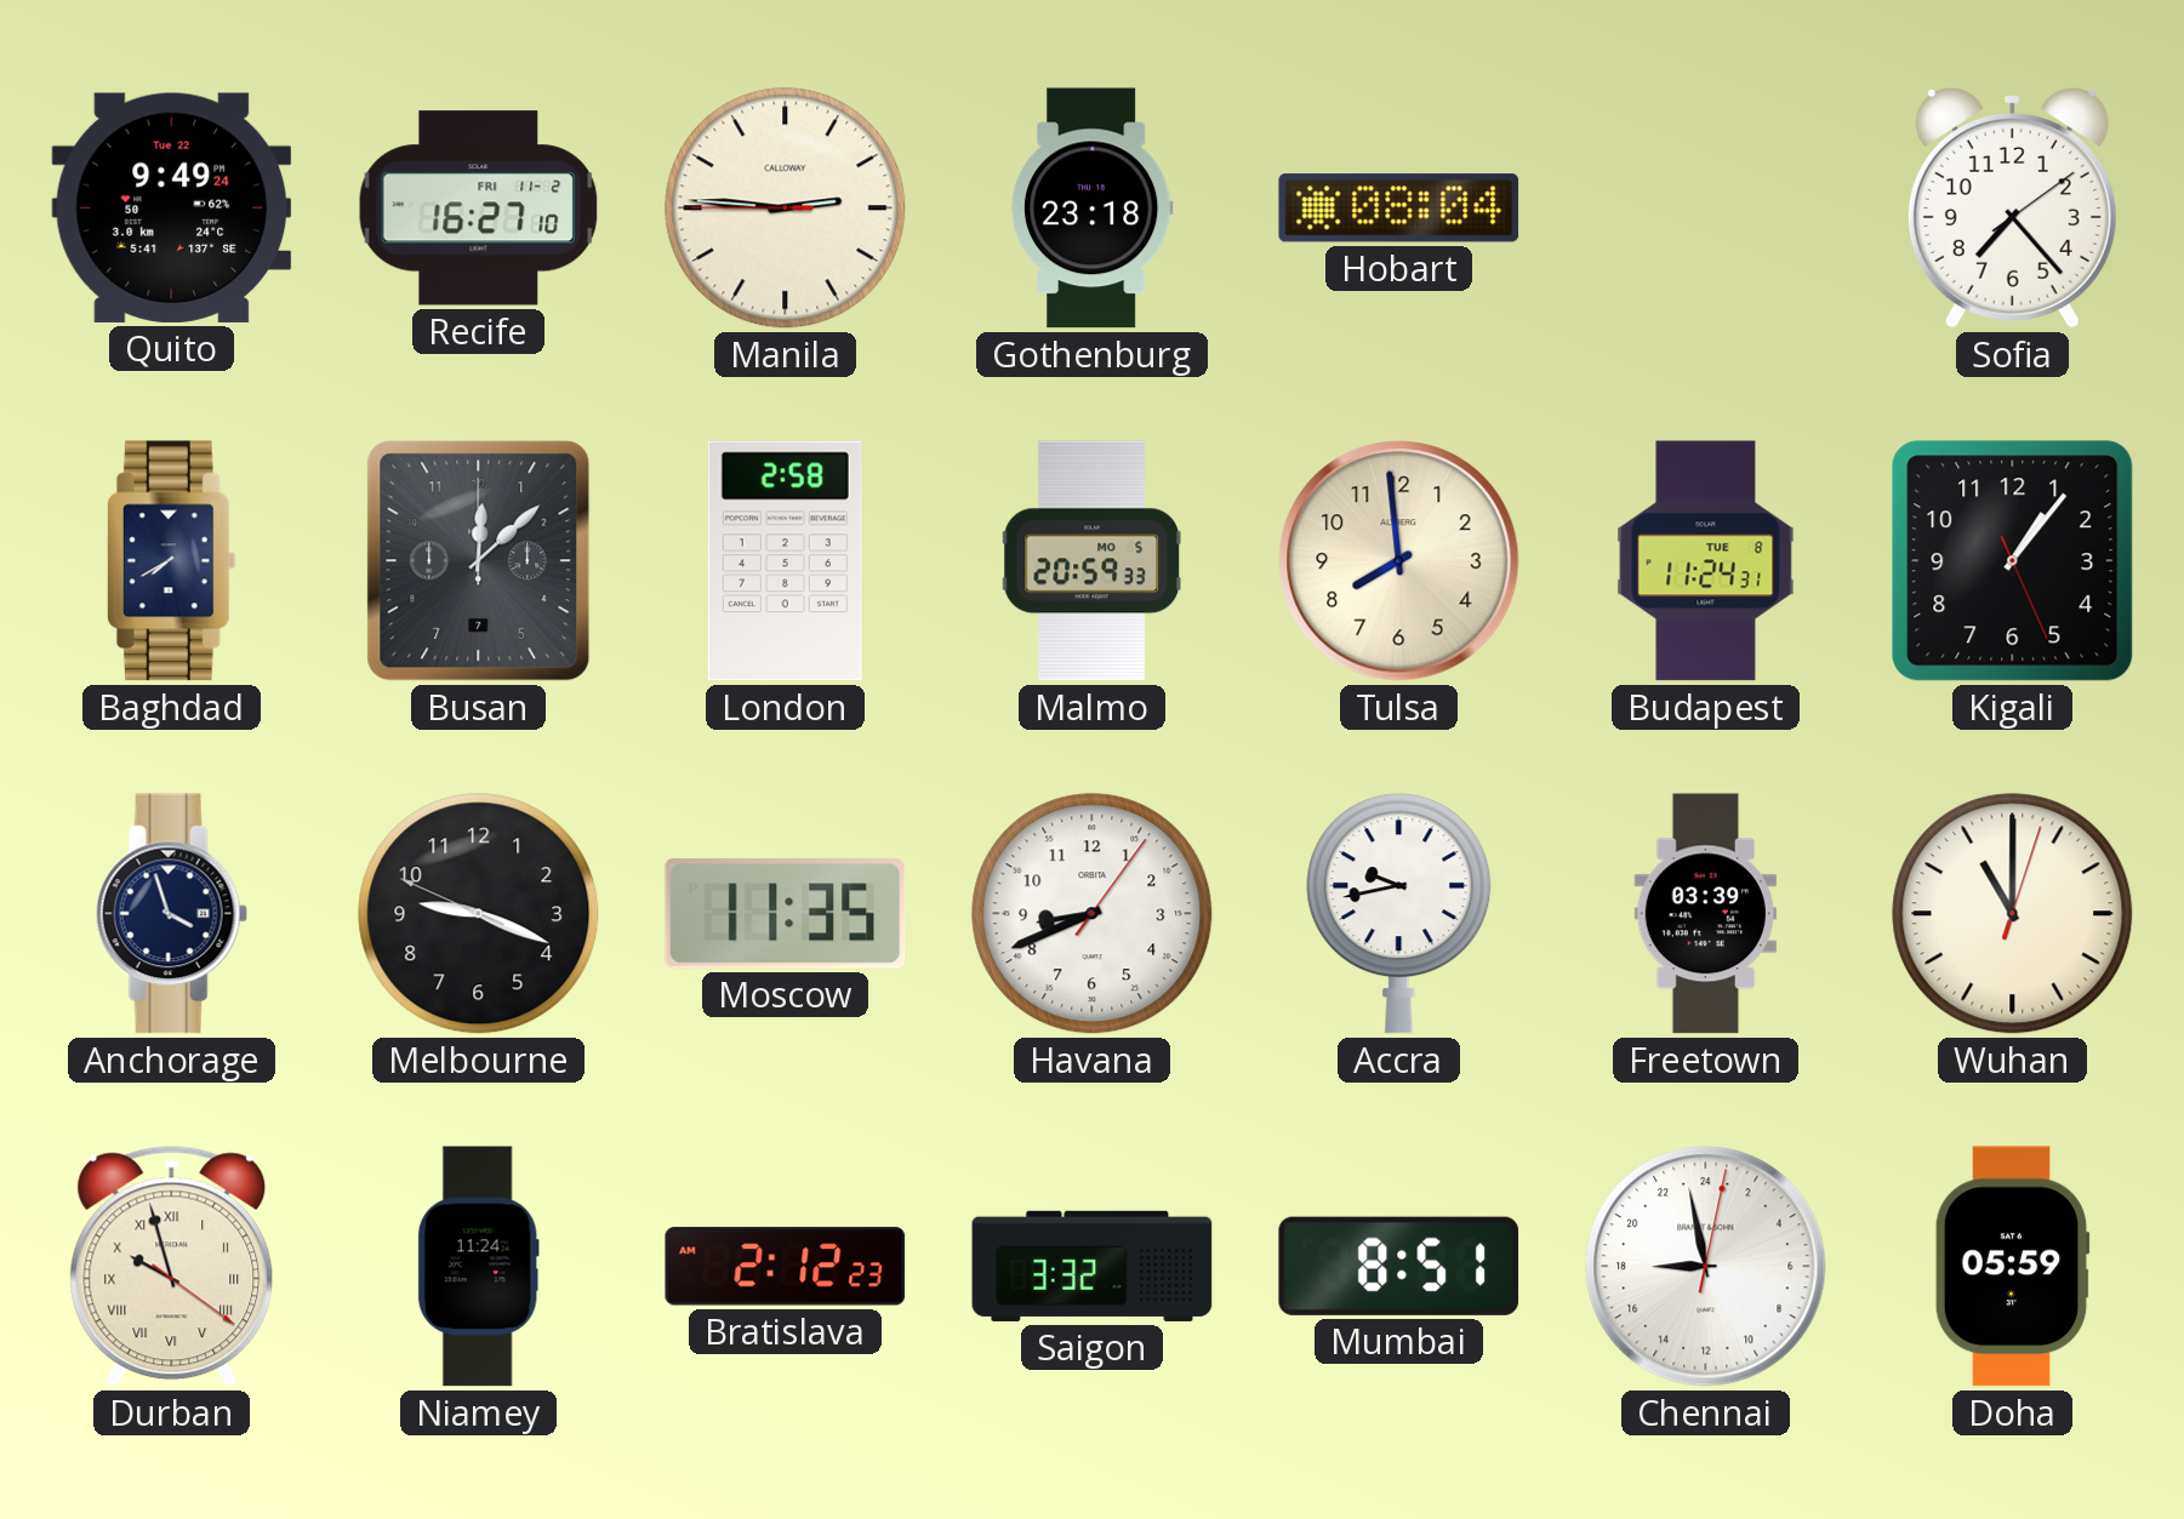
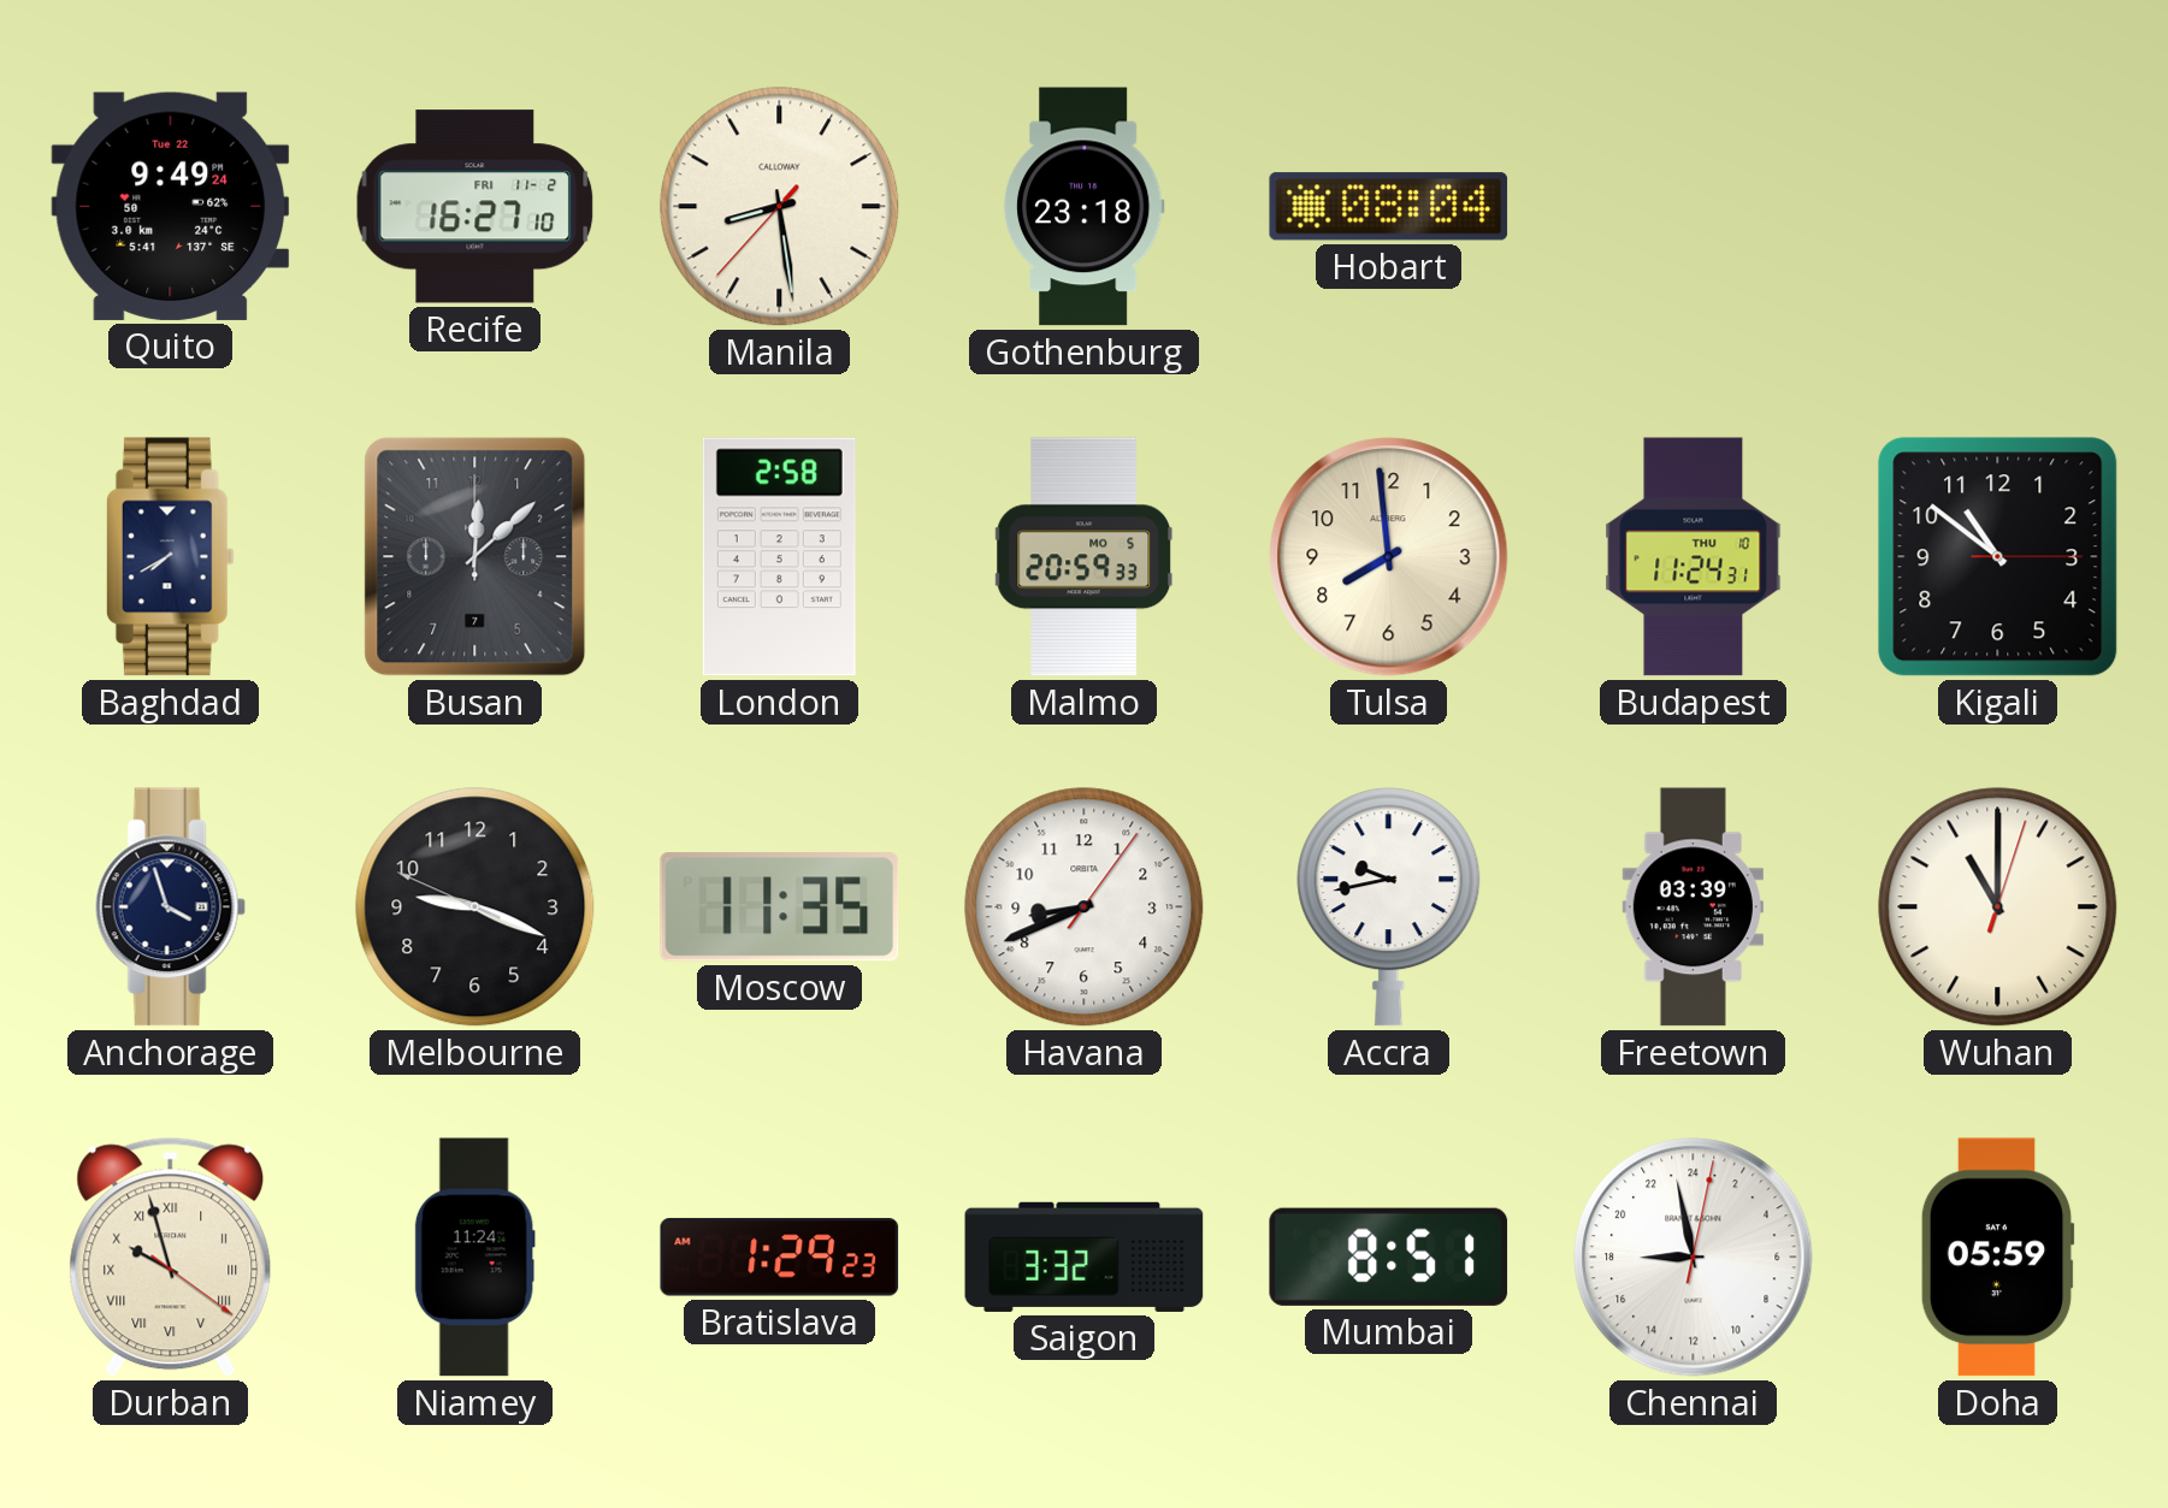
Manila: 2:45 -> 8:28
Sofia: 7:23 -> none
Budapest date: TUE 8 -> THU 10
Kigali: 1:06 -> 10:51
Bratislava: 2:12 -> 1:29
